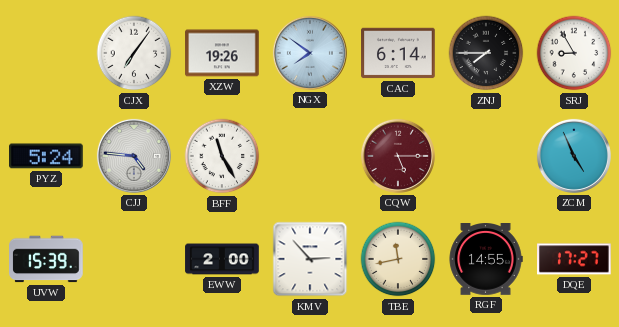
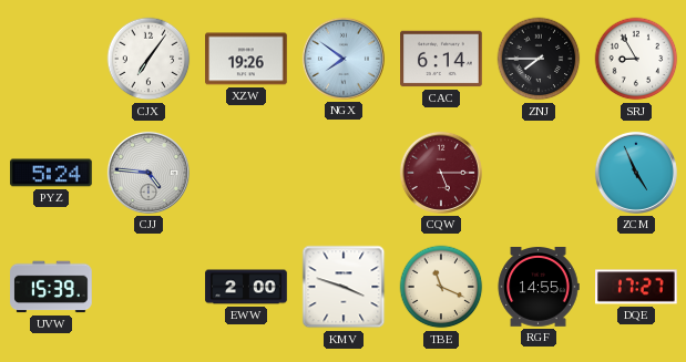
BFF: 11:25 -> none
KMV: 2:53 -> 3:48
TBE: 11:43 -> 11:19
